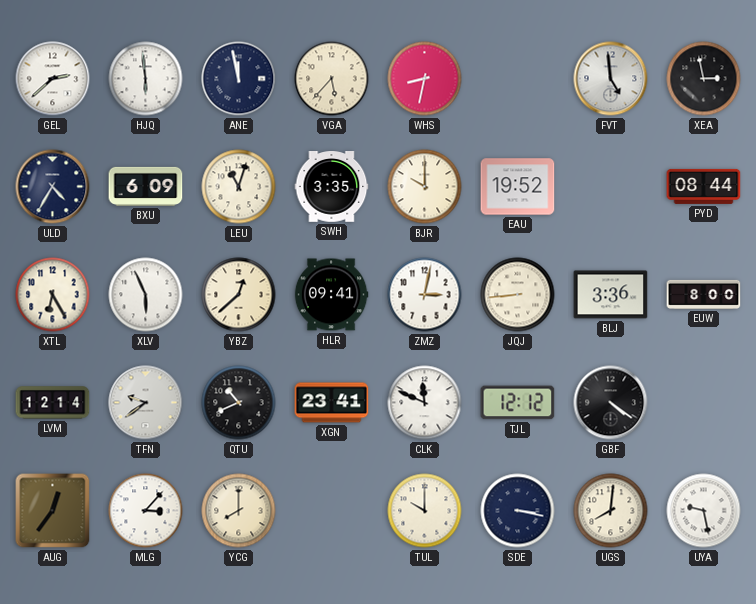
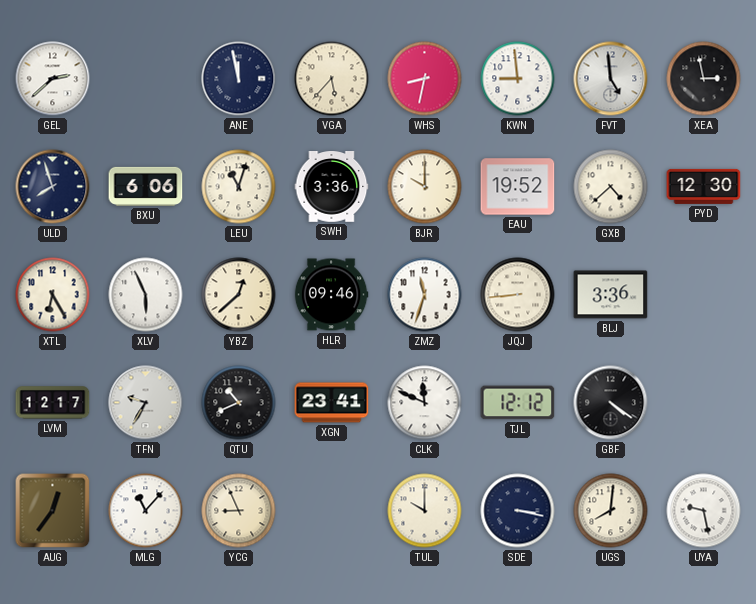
HJQ: 5:59 -> none
KWN: none -> 8:59
ULD: 4:35 -> 7:57
BXU: 6:09 -> 6:06
SWH: 3:35 -> 3:36
GXB: none -> 4:38
PYD: 08:44 -> 12:30
HLR: 09:41 -> 09:46
ZMZ: 3:02 -> 11:33
EUW: 8:00 -> none
LVM: 12:14 -> 12:17
TFN: 9:39 -> 9:35
MLG: 3:07 -> 11:07
YCG: 8:00 -> 8:56
